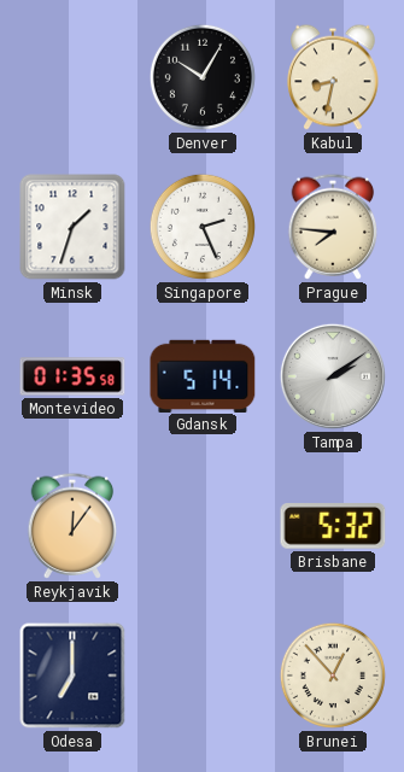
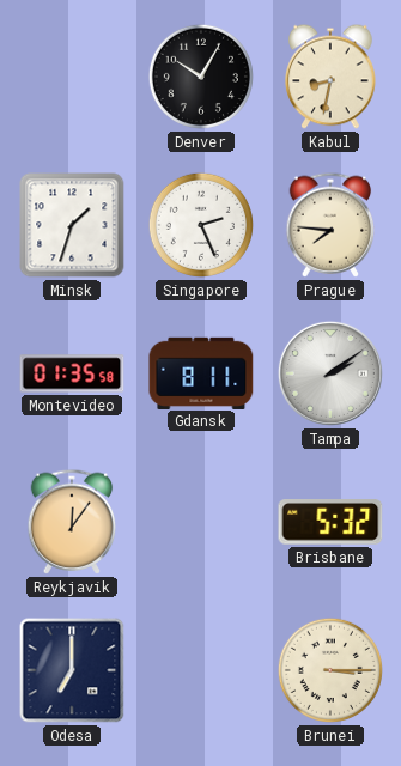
Gdansk: 5:14 -> 8:11
Brunei: 12:53 -> 3:15
